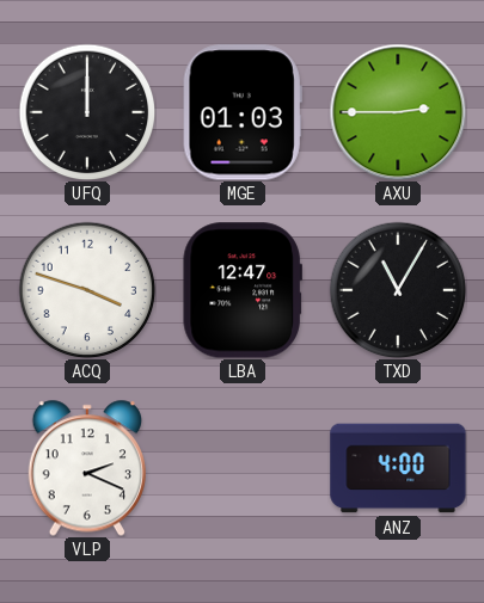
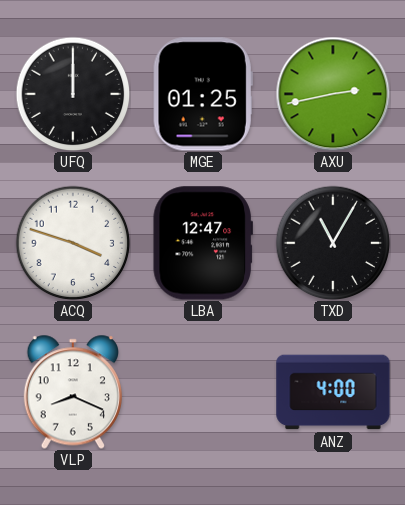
MGE: 01:03 -> 01:25
AXU: 2:45 -> 2:43
VLP: 2:19 -> 8:19
